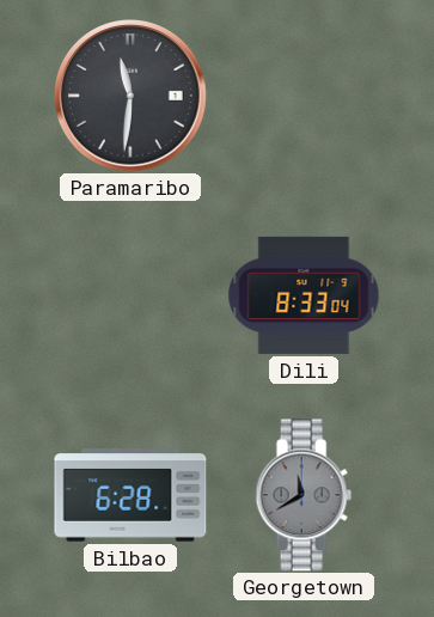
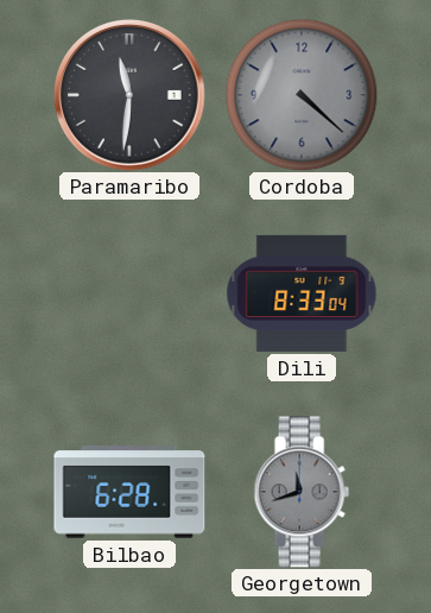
Cordoba: none -> 4:22
Georgetown: 11:40 -> 11:42
